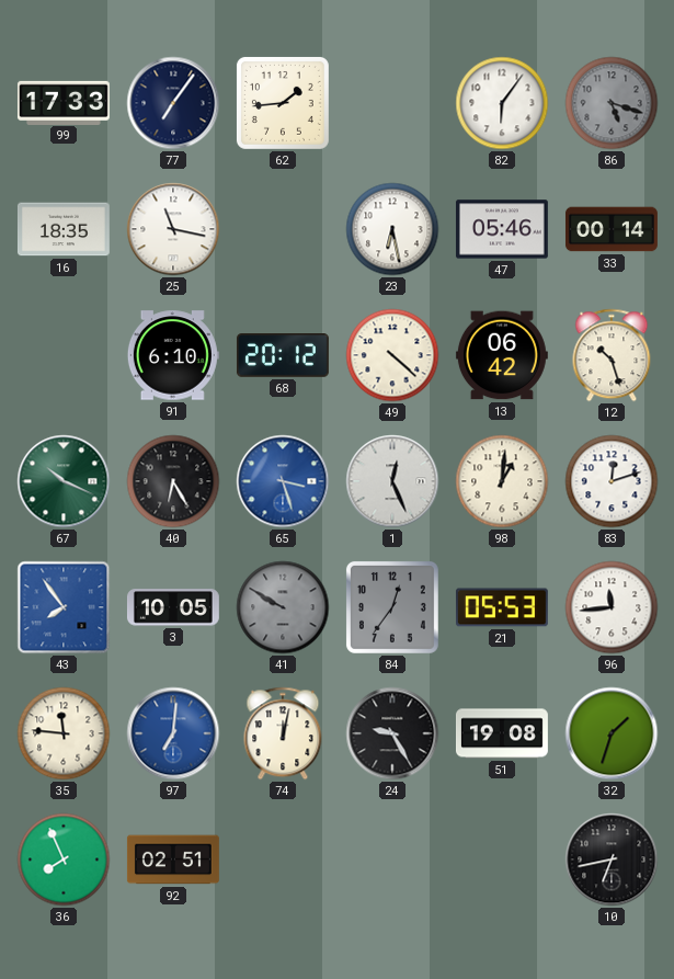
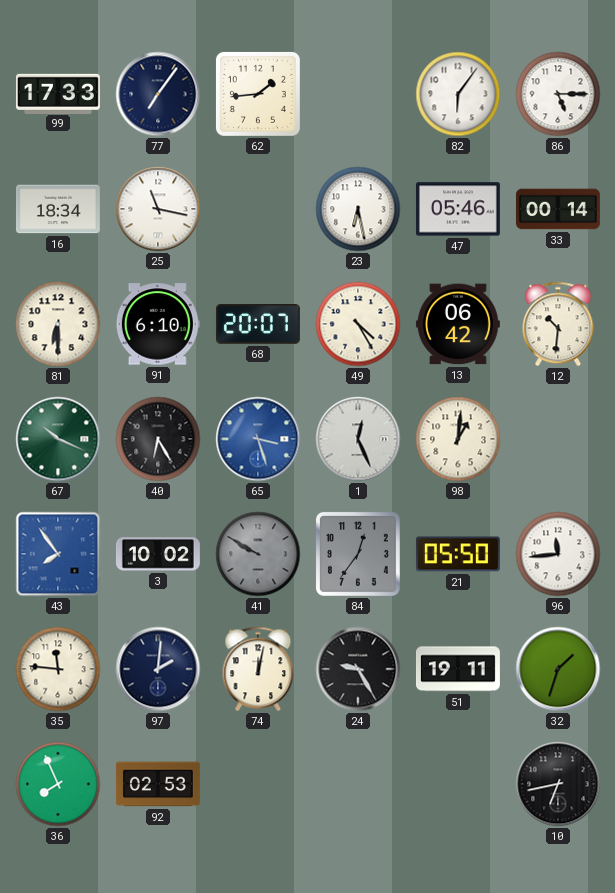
86: 5:18 -> 5:15
86 dial: grey -> white
16: 18:35 -> 18:34
81: none -> 6:30
68: 20:12 -> 20:07
49: 4:22 -> 4:25
12: 10:27 -> 10:31
83: 12:12 -> none
3: 10:05 -> 10:02
21: 05:53 -> 05:50
97: 7:01 -> 2:01
97 dial: blue -> navy
51: 19:08 -> 19:11
92: 02:51 -> 02:53
